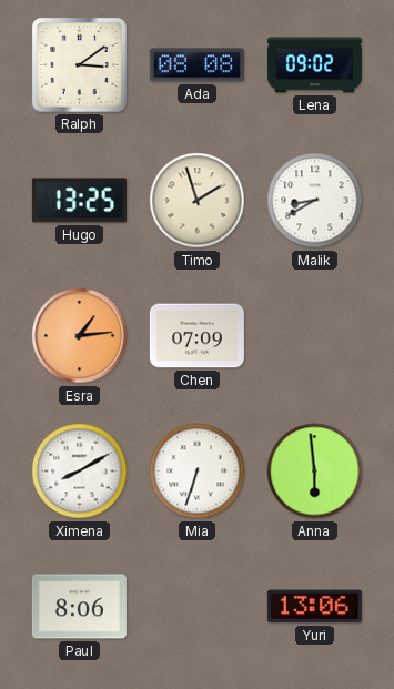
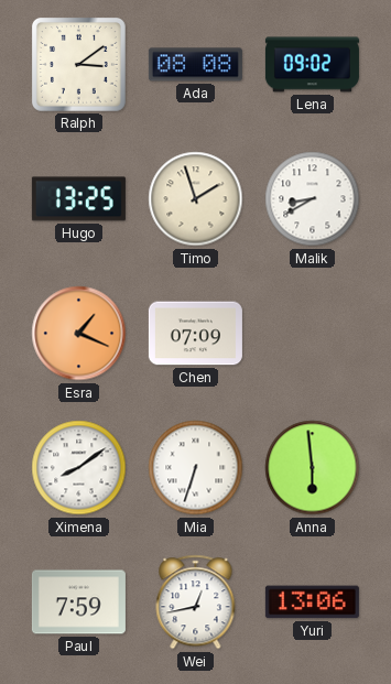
Esra: 1:14 -> 1:19
Ximena: 8:10 -> 8:09
Paul: 8:06 -> 7:59
Wei: none -> 12:43
